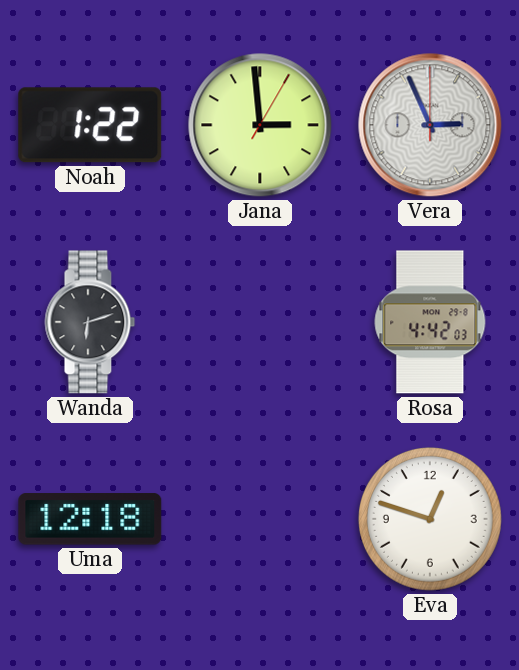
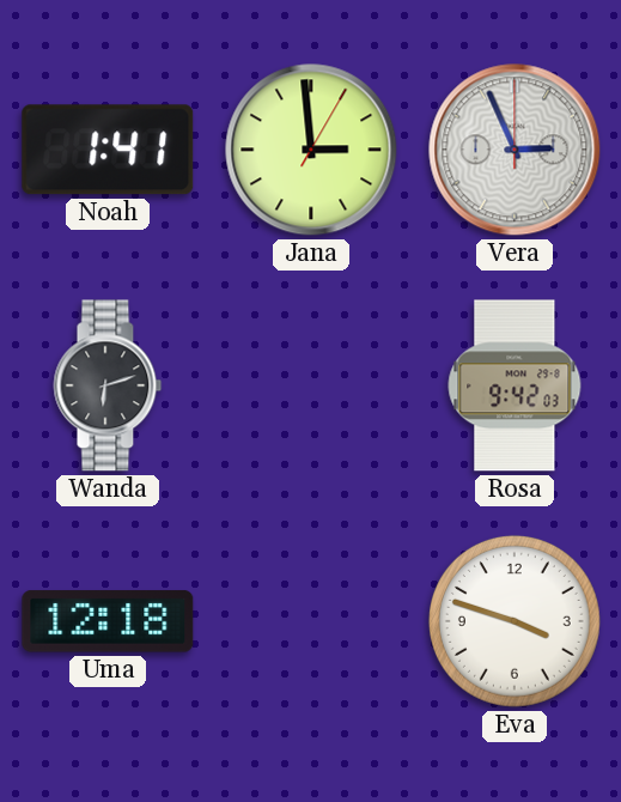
Noah: 1:22 -> 1:41
Rosa: 4:42 -> 9:42
Eva: 12:48 -> 3:48
